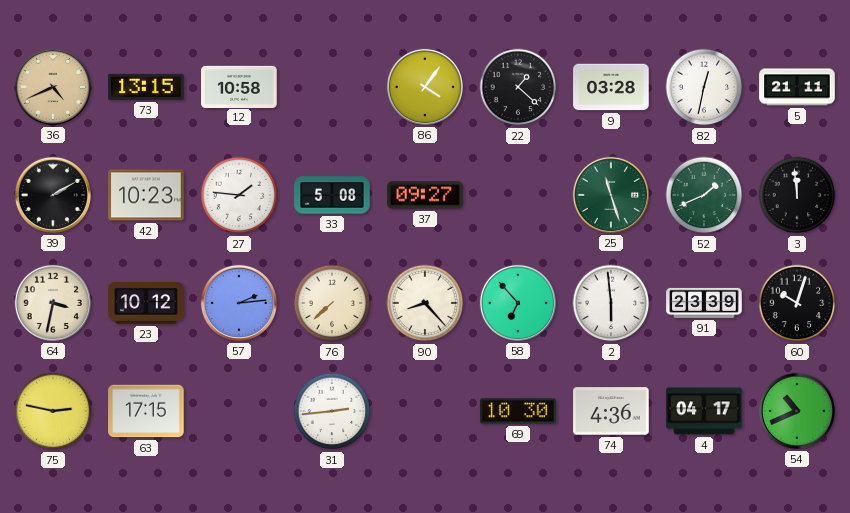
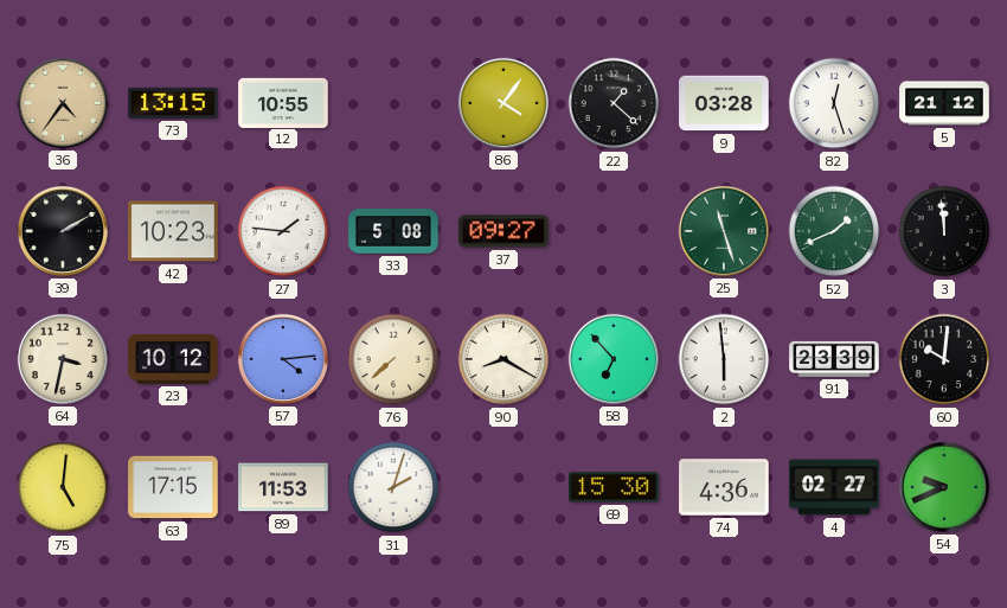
36: 4:41 -> 4:36
12: 10:58 -> 10:55
82: 12:32 -> 12:27
5: 21:11 -> 21:12
57: 2:14 -> 4:14
90: 8:23 -> 8:20
60: 10:03 -> 10:01
75: 2:47 -> 5:01
89: none -> 11:53
31: 2:44 -> 2:03
69: 10:30 -> 15:30
4: 04:17 -> 02:27
54: 10:41 -> 9:41
